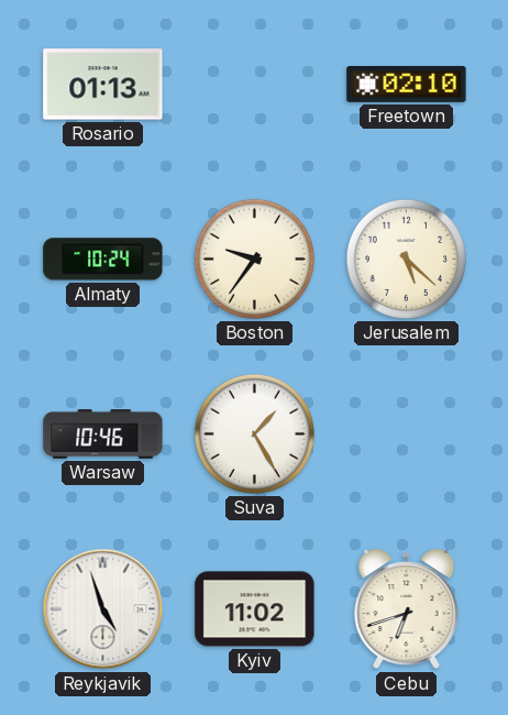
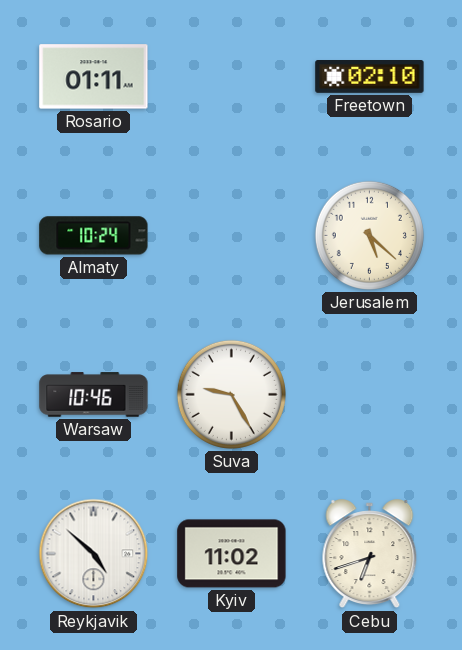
Rosario: 01:13 -> 01:11
Boston: 9:36 -> none
Suva: 1:25 -> 9:25
Reykjavik: 4:57 -> 4:52
